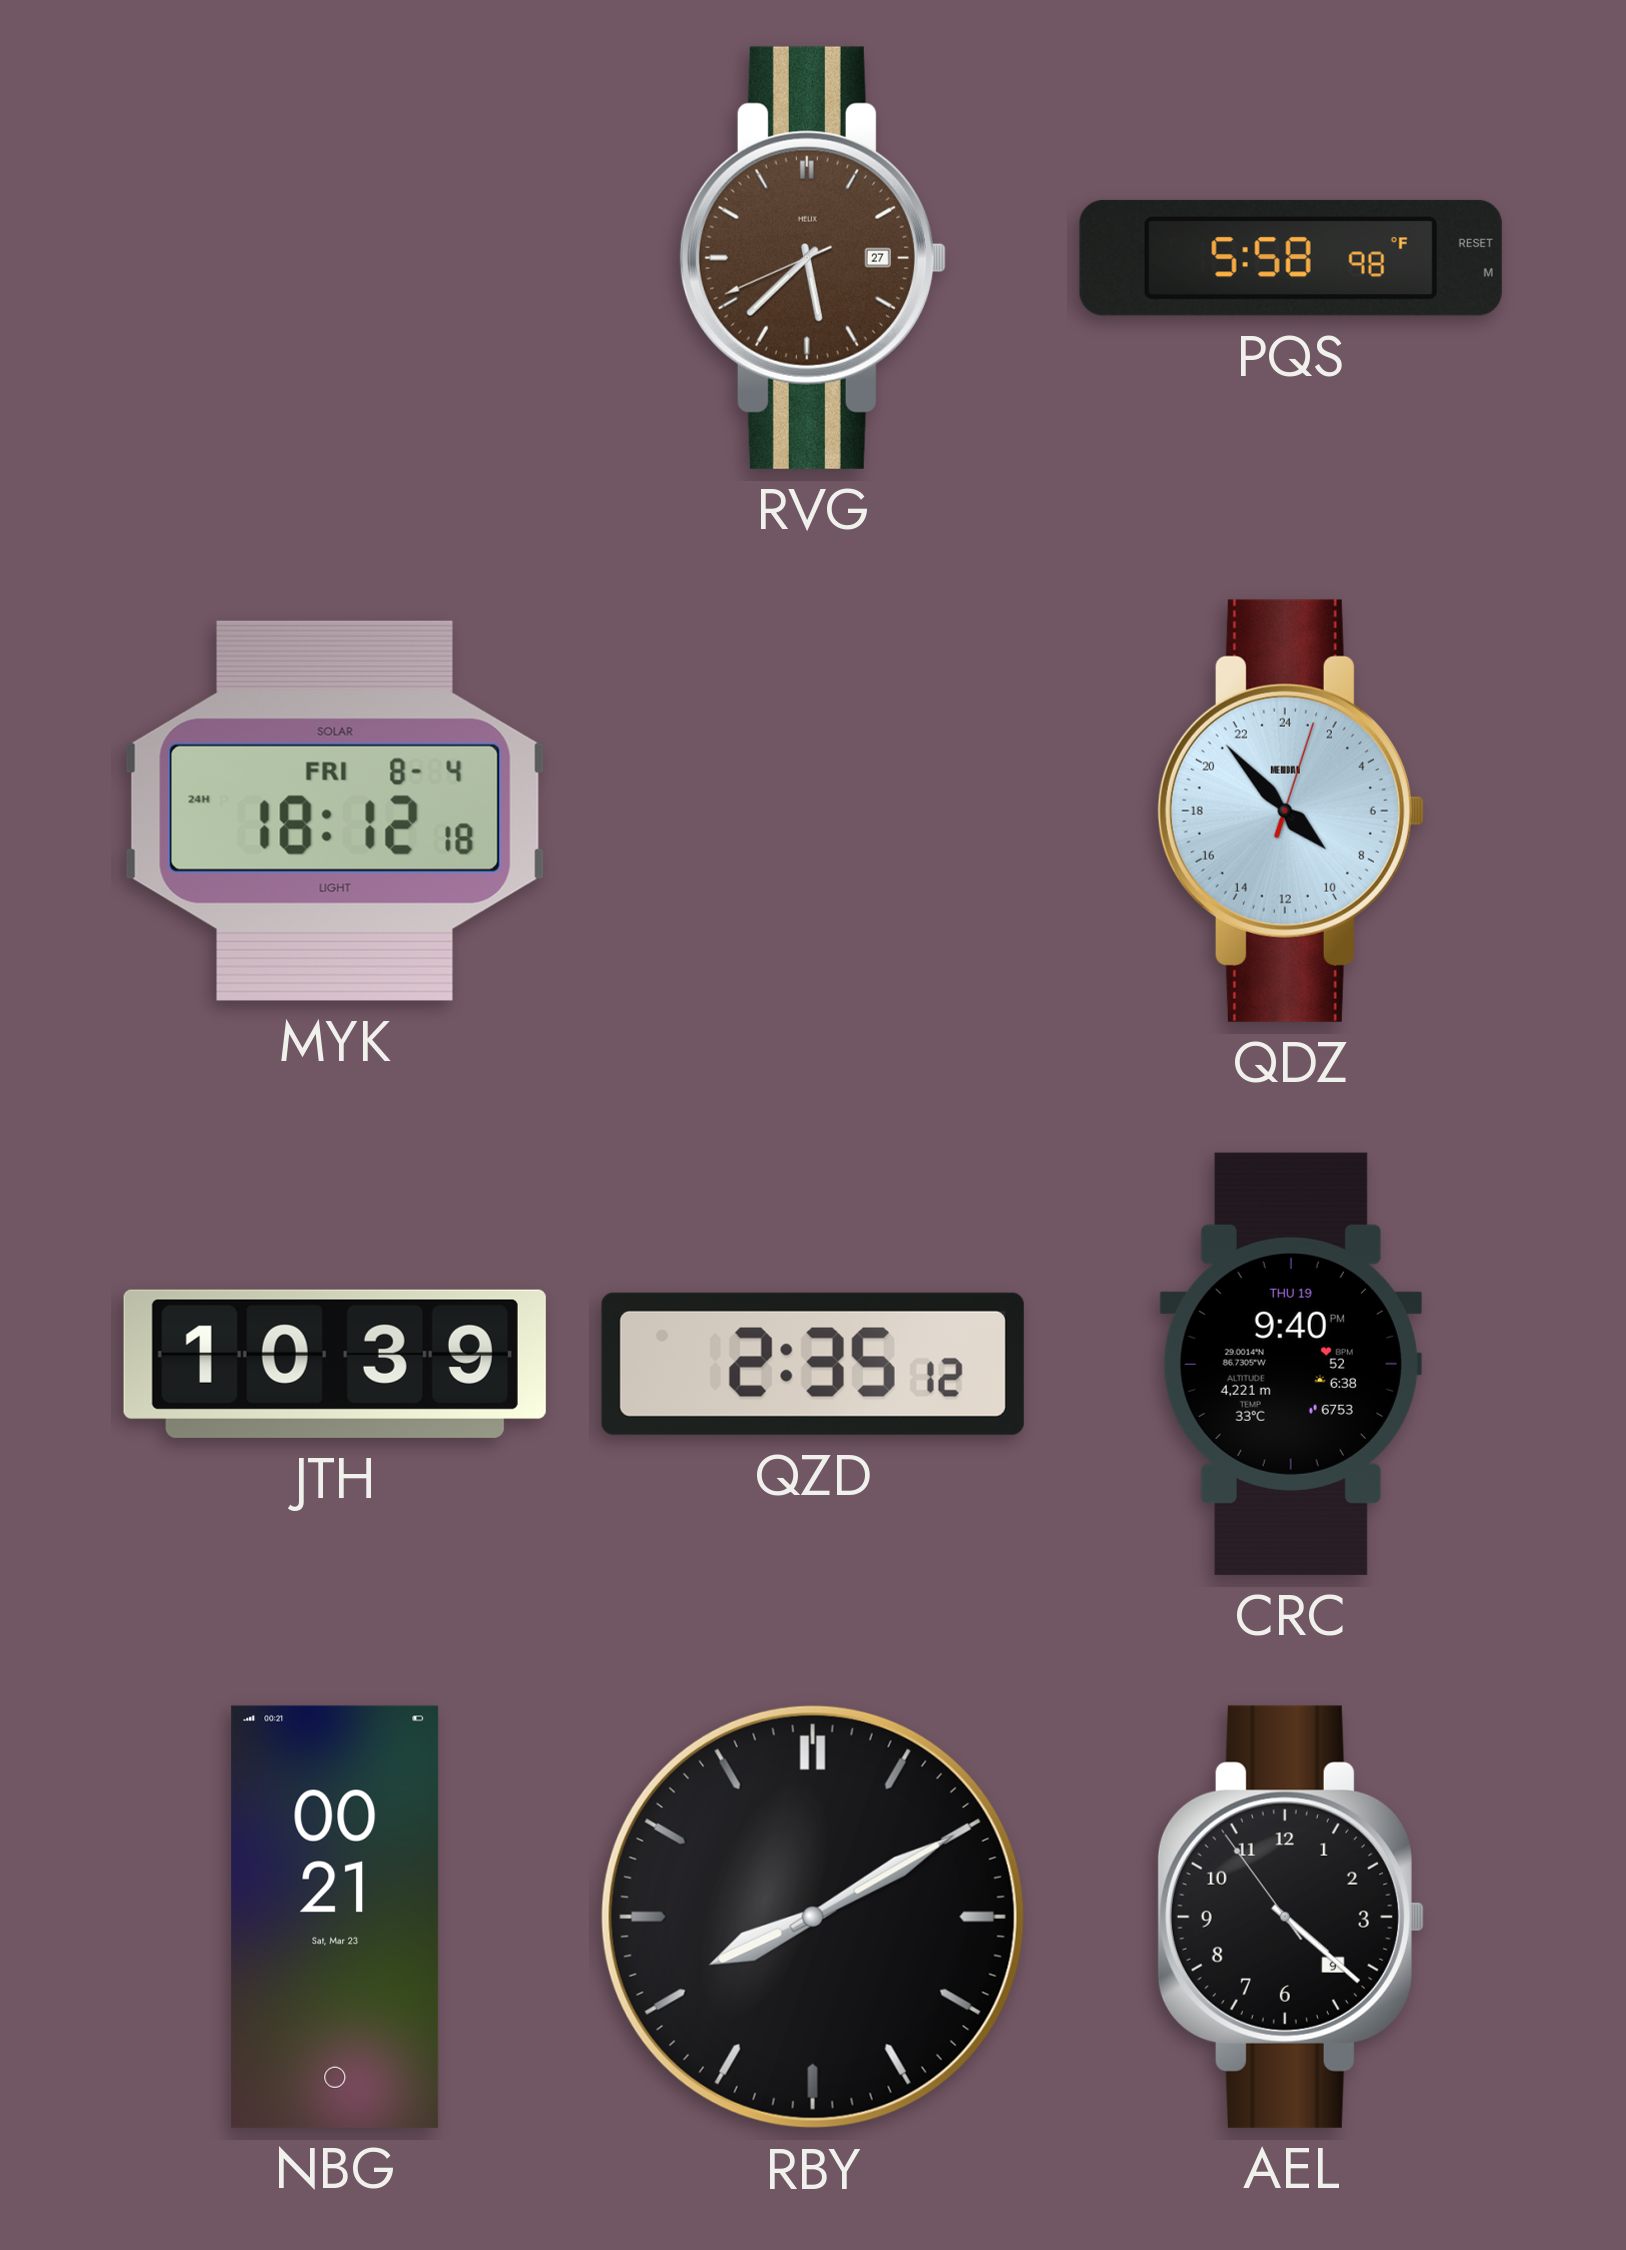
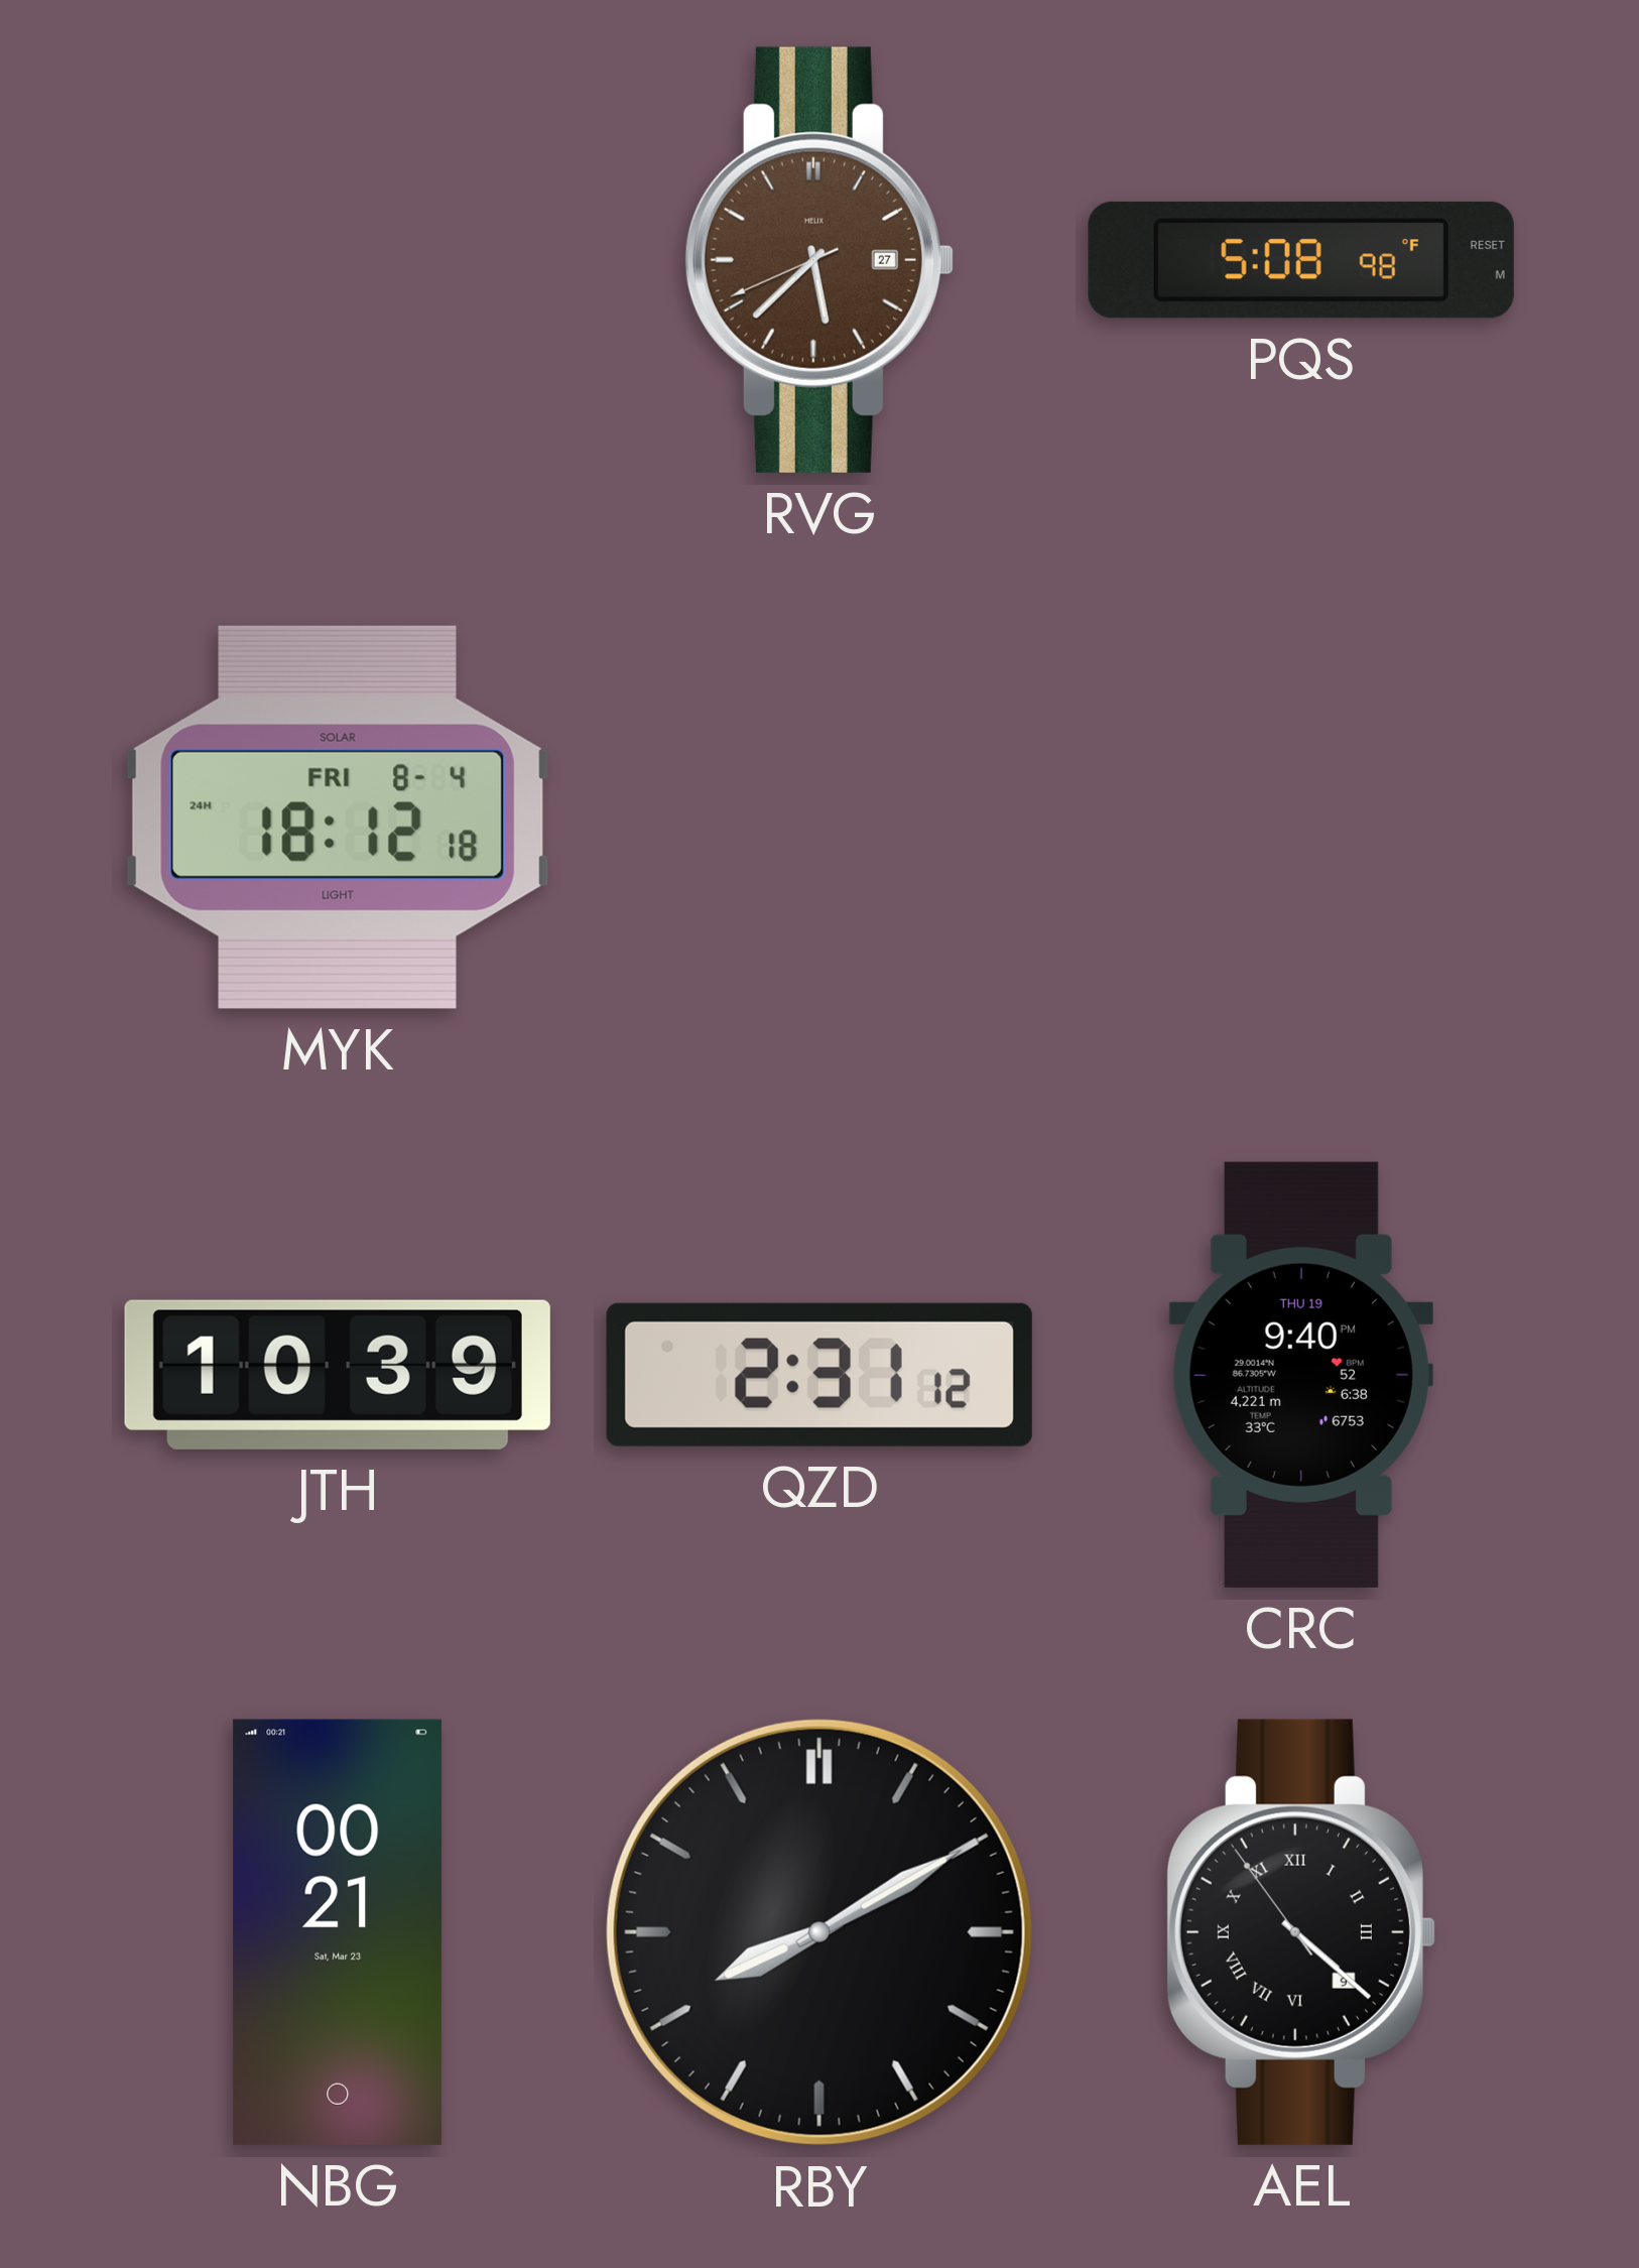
PQS: 5:58 -> 5:08
QDZ: 8:53 -> none
QZD: 2:35 -> 2:31
AEL numerals: Arabic -> Roman
